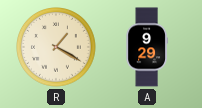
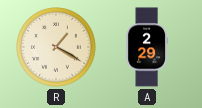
A: 9:29 -> 2:29
